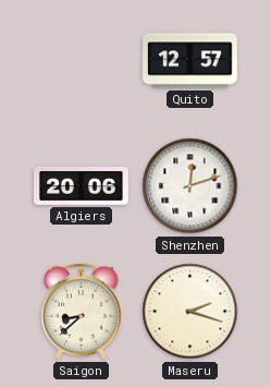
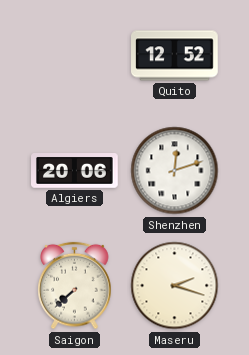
Quito: 12:57 -> 12:52
Saigon: 8:38 -> 7:38
